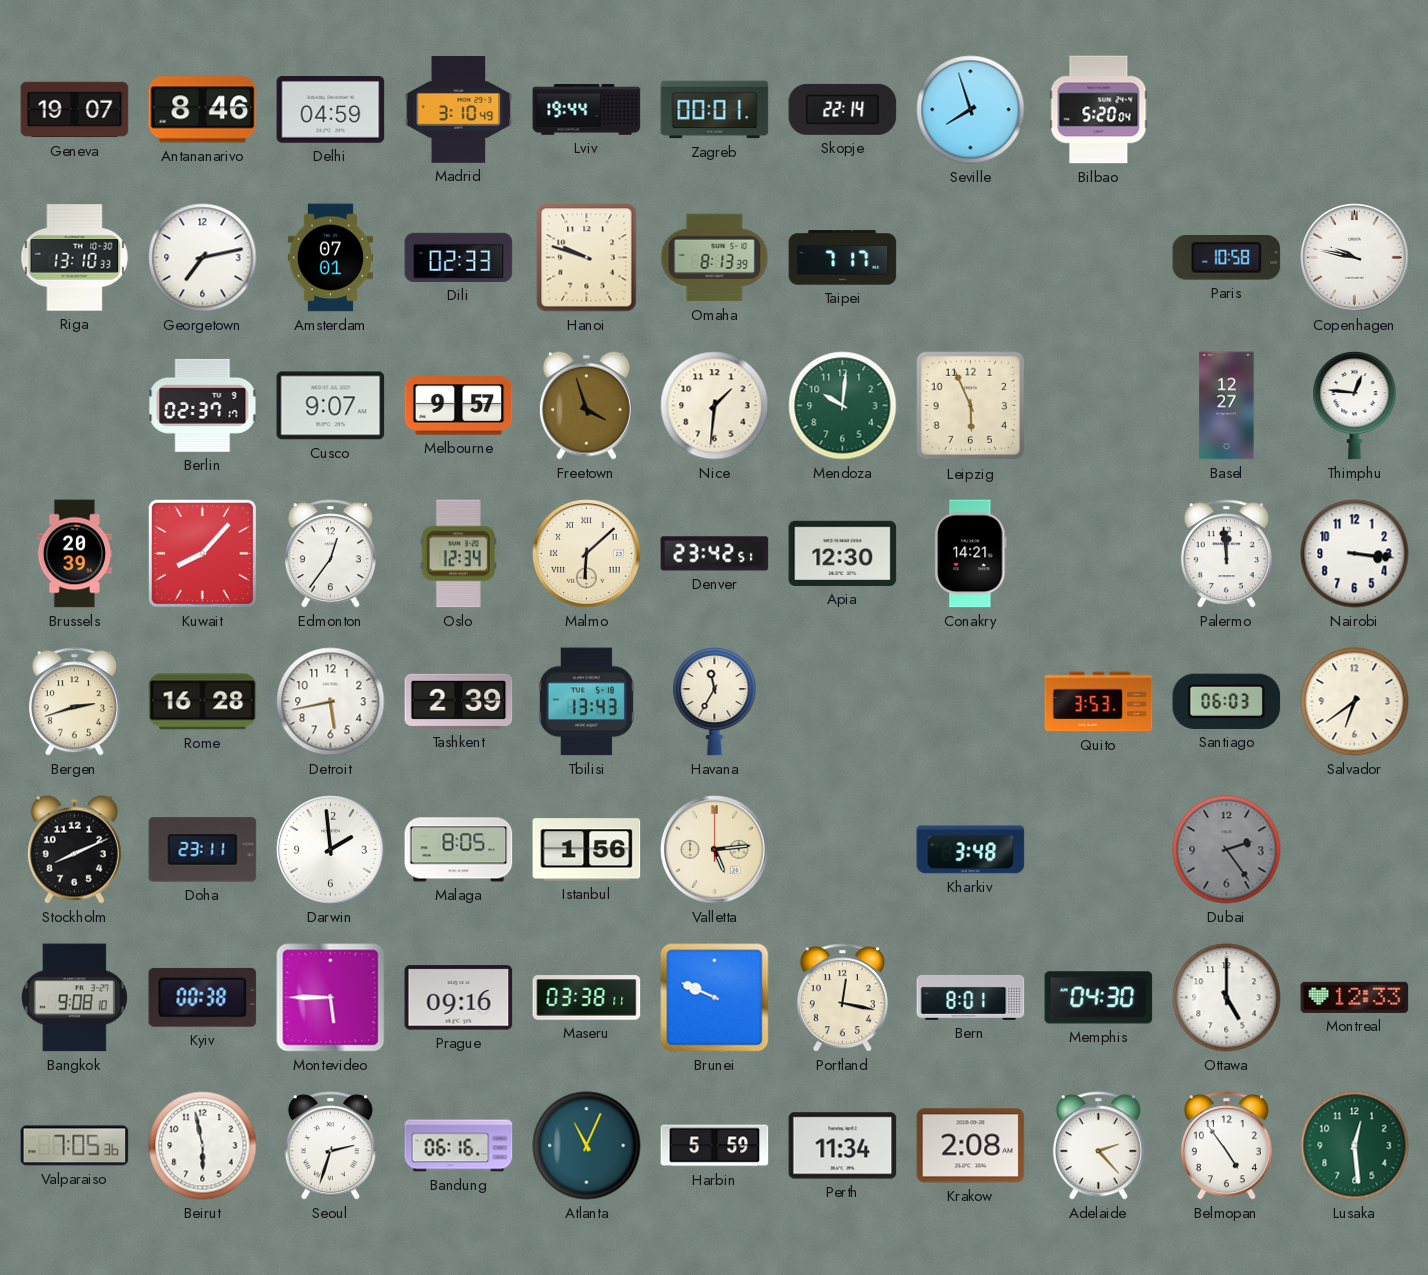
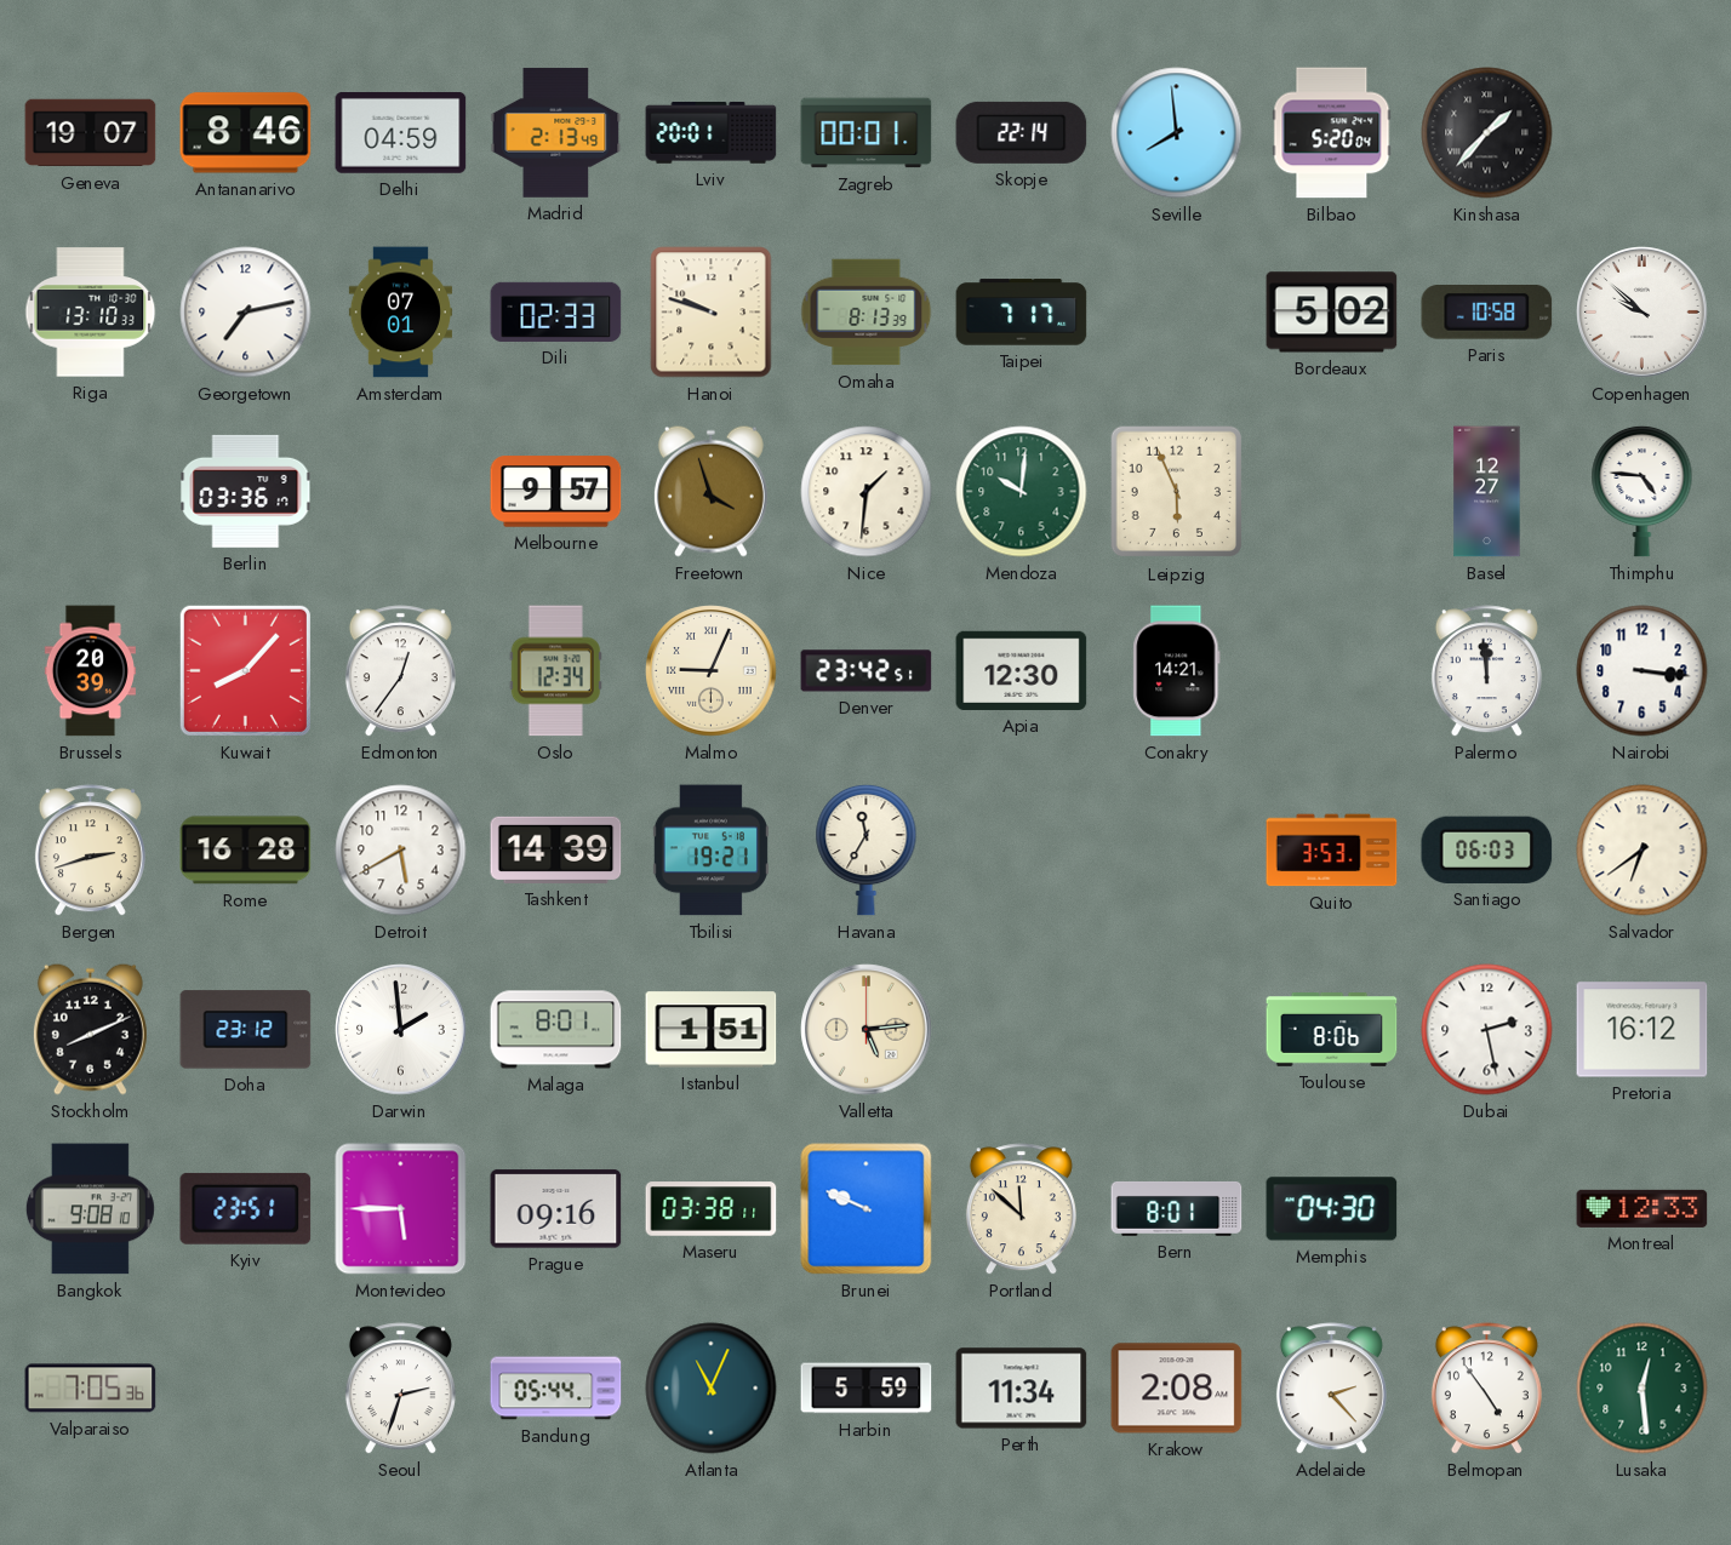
Madrid: 3:10 -> 2:13
Lviv: 19:44 -> 20:01
Seville: 7:57 -> 7:59
Kinshasa: none -> 1:37
Bordeaux: none -> 5:02
Copenhagen: 9:47 -> 9:52
Berlin: 02:37 -> 03:36
Cusco: 9:07 -> none
Thimphu: 12:46 -> 4:46
Malmo: 6:08 -> 9:04
Detroit: 5:43 -> 5:40
Tashkent: 2:39 -> 14:39
Tbilisi: 13:43 -> 19:21
Doha: 23:11 -> 23:12
Malaga: 8:05 -> 8:01
Istanbul: 1:56 -> 1:51
Kharkiv: 3:48 -> none
Toulouse: none -> 8:06
Dubai: 2:24 -> 2:28
Dubai dial: grey -> white
Pretoria: none -> 16:12
Kyiv: 00:38 -> 23:51
Portland: 12:17 -> 11:52
Ottawa: 5:00 -> none
Beirut: 5:58 -> none
Bandung: 06:16 -> 05:44
